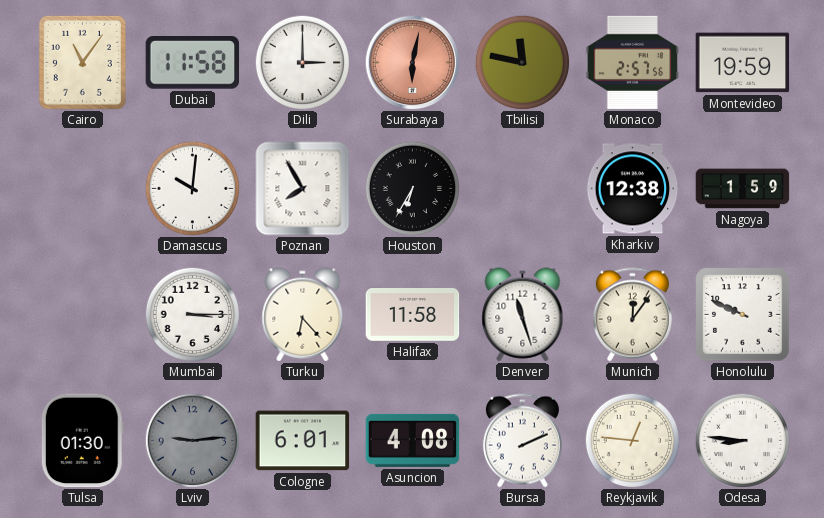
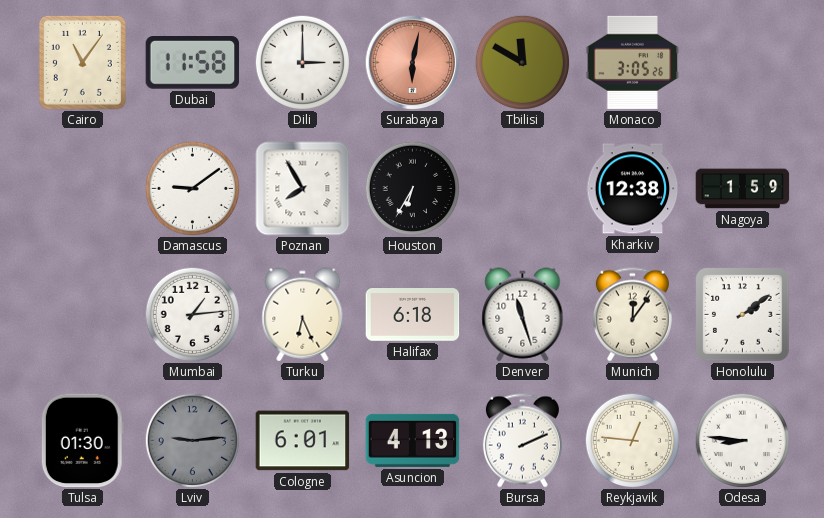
Tbilisi: 11:47 -> 11:50
Monaco: 2:57 -> 3:05
Montevideo: 19:59 -> none
Damascus: 10:01 -> 9:09
Mumbai: 3:15 -> 1:14
Turku: 6:23 -> 6:26
Halifax: 11:58 -> 6:18
Honolulu: 9:49 -> 2:09
Asuncion: 4:08 -> 4:13
